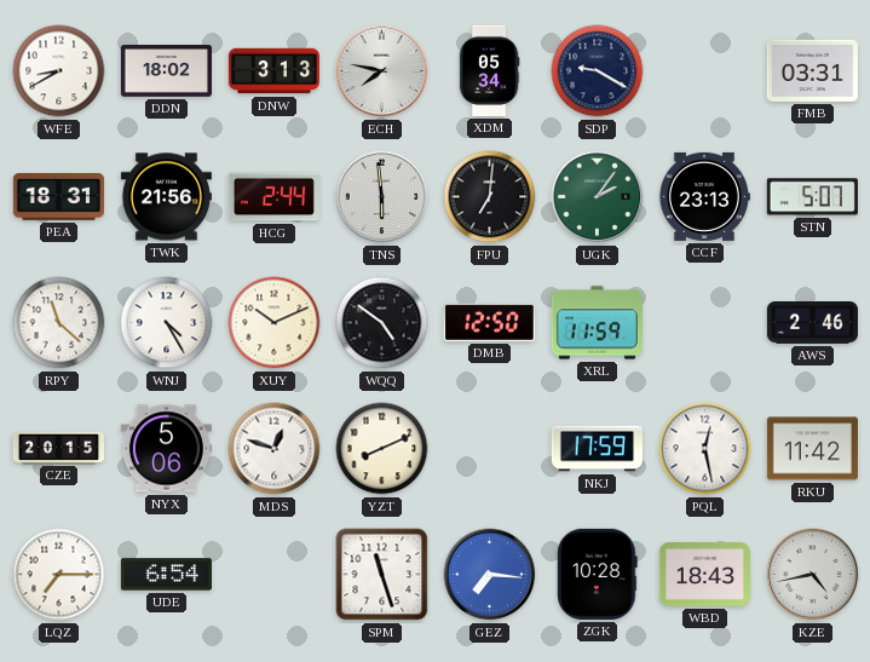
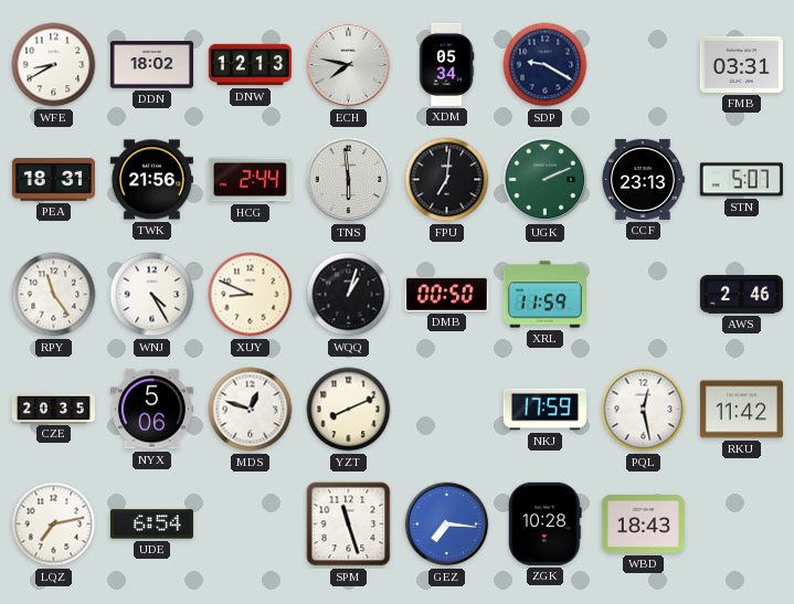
DNW: 3:13 -> 12:13
UGK: 2:06 -> 2:11
RPY: 11:22 -> 11:24
XUY: 10:11 -> 8:49
WQQ: 4:51 -> 1:03
DMB: 12:50 -> 00:50
CZE: 20:15 -> 20:35
LQZ: 7:15 -> 7:13
KZE: 4:43 -> none
